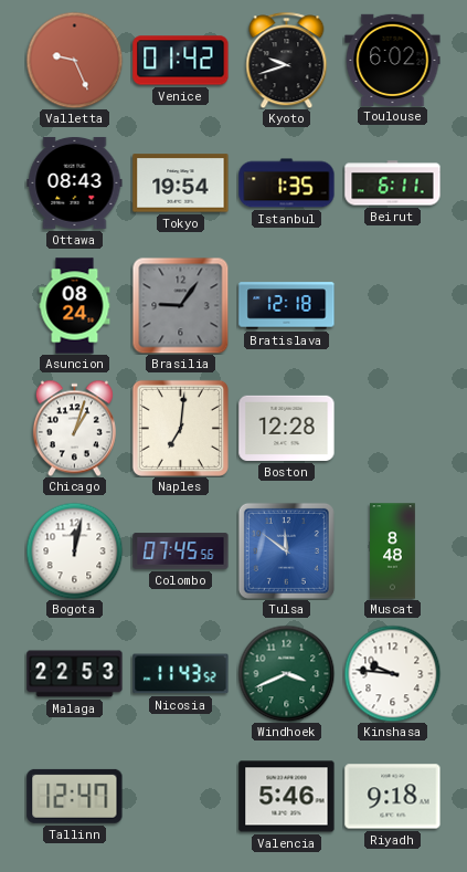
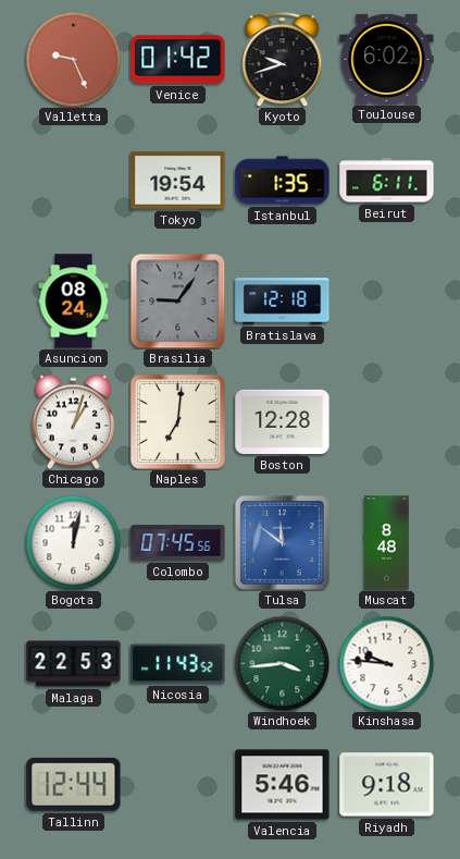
Ottawa: 08:43 -> none
Windhoek: 3:41 -> 3:44
Tallinn: 12:47 -> 12:44
